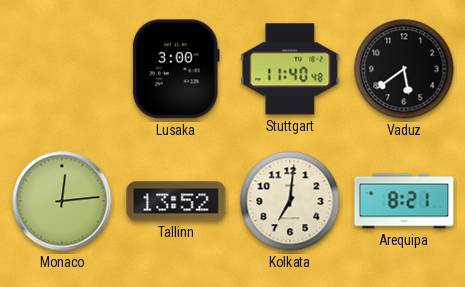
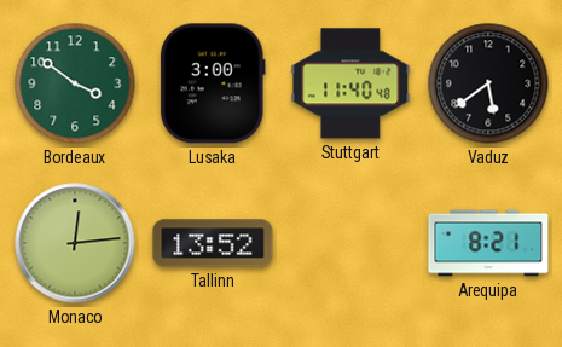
Bordeaux: none -> 3:51
Kolkata: 7:01 -> none
